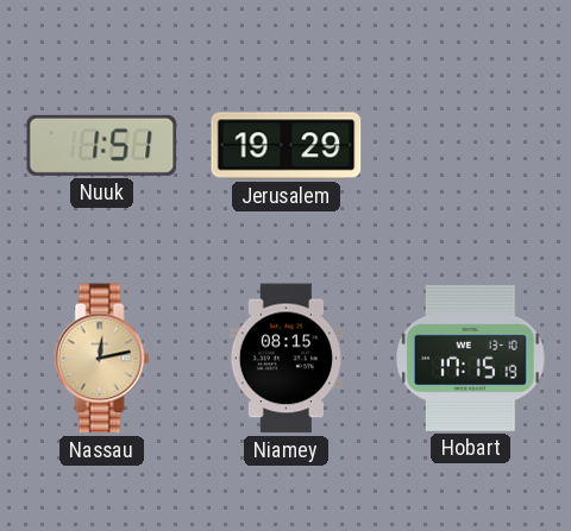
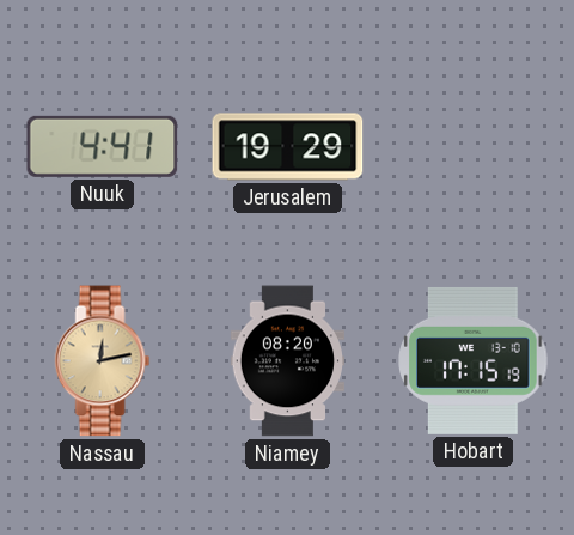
Nuuk: 1:51 -> 4:41
Niamey: 08:15 -> 08:20
